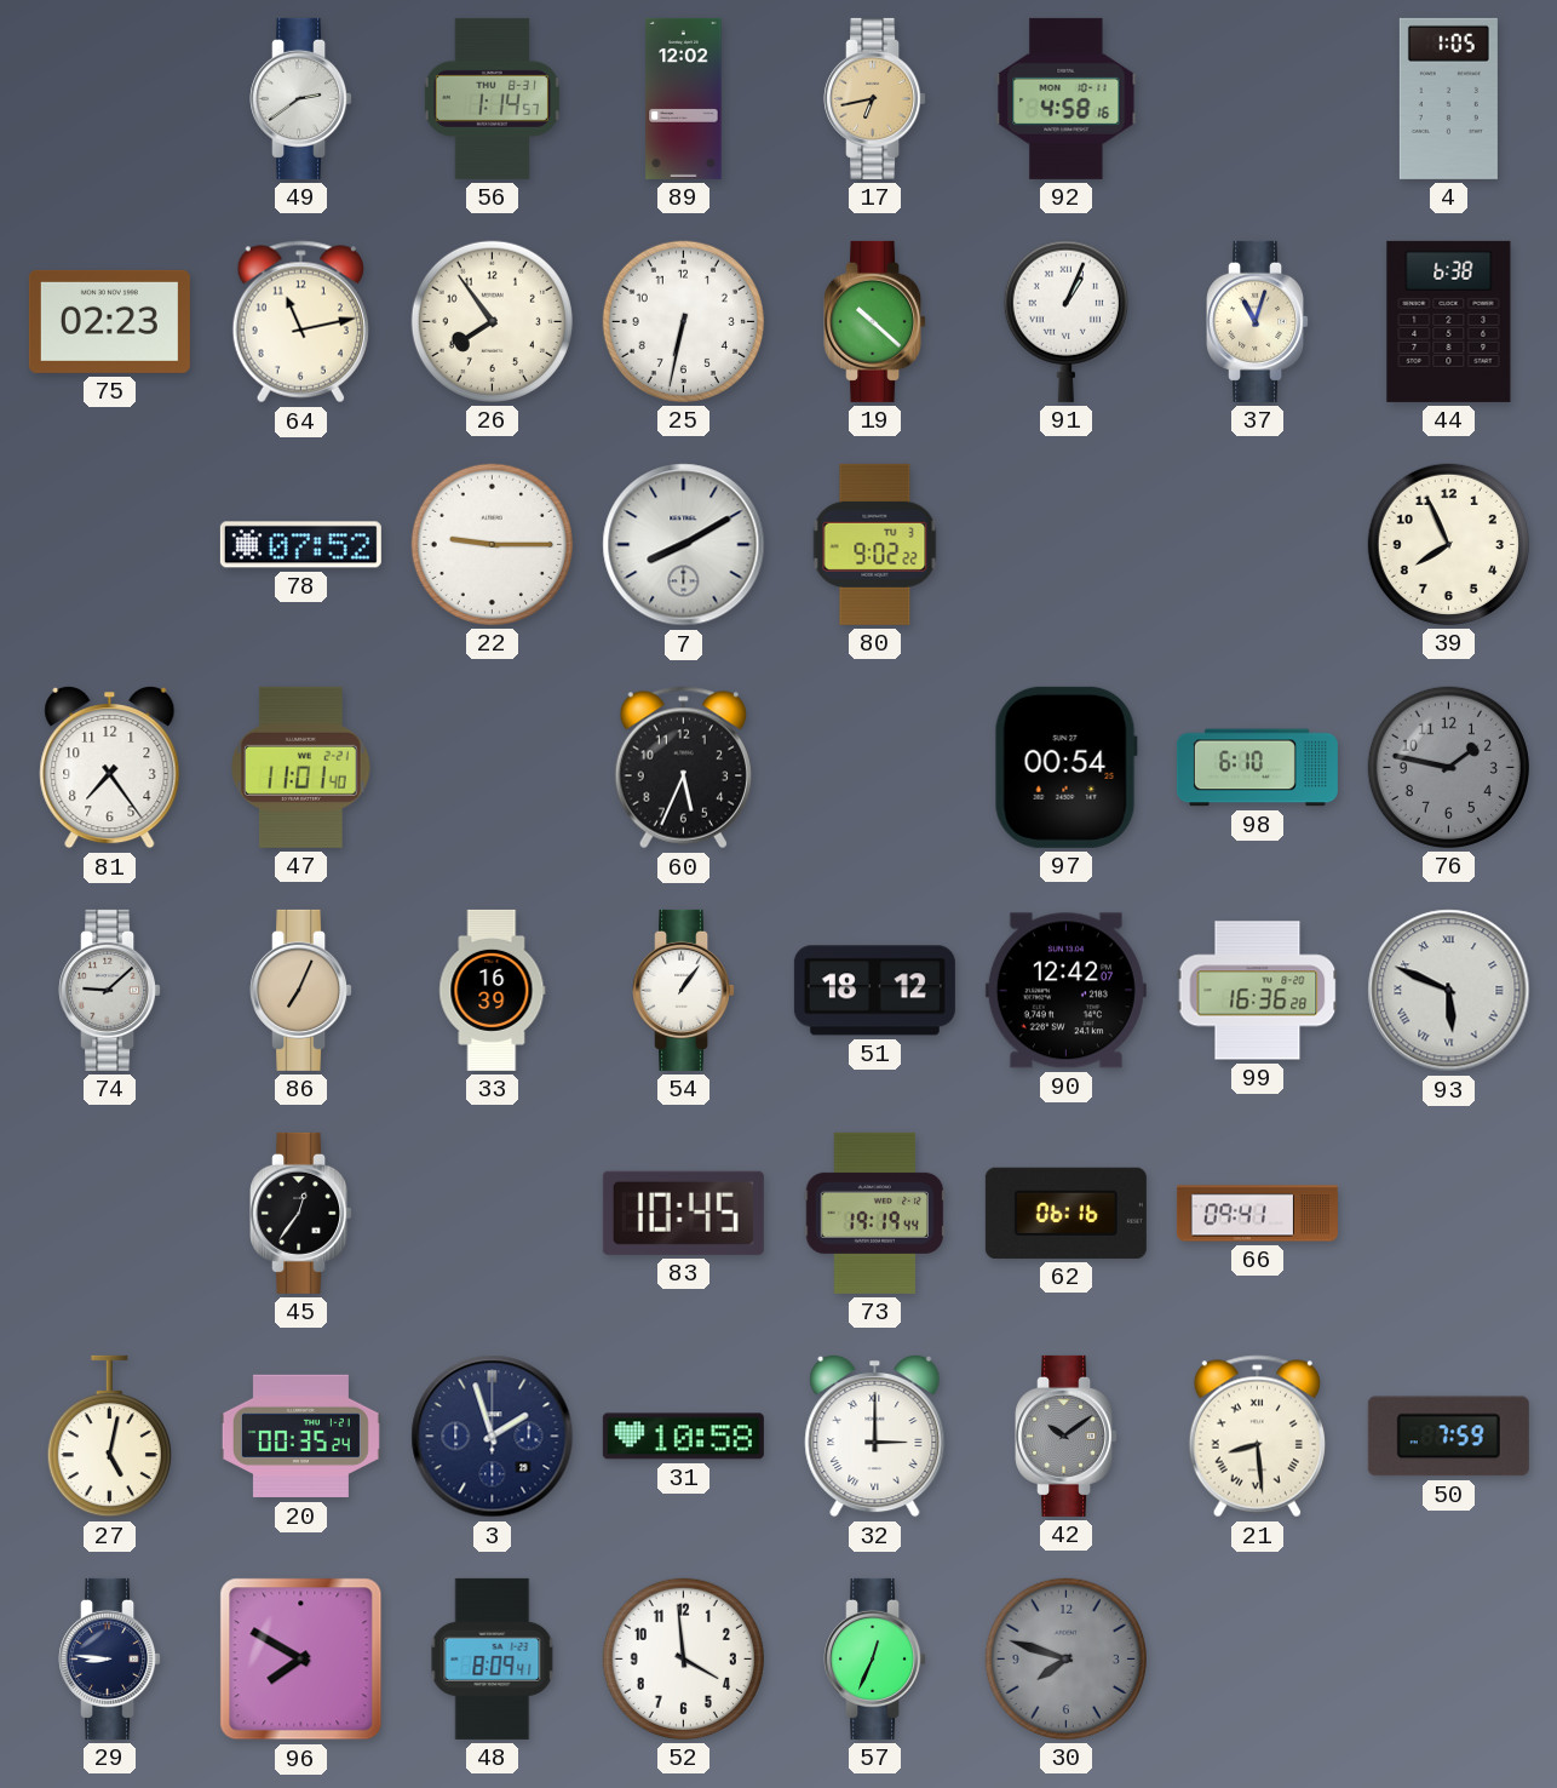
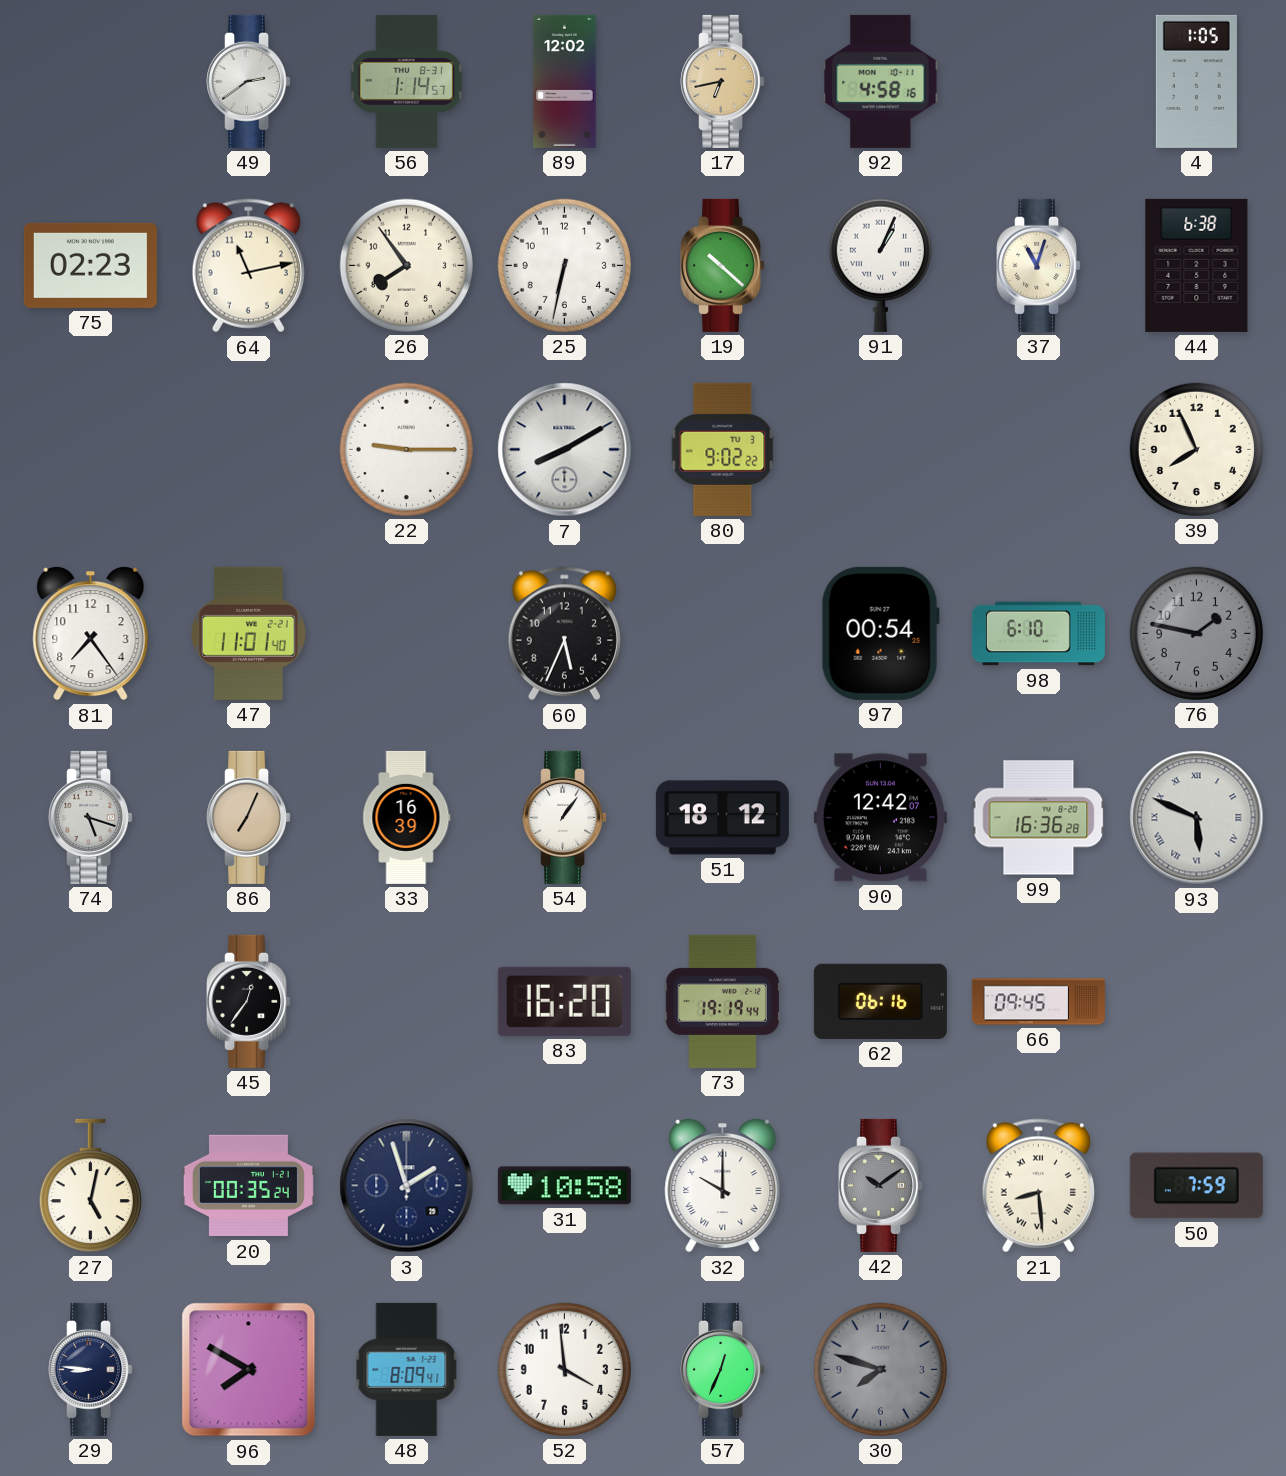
78: 07:52 -> none
74: 9:08 -> 5:18
83: 10:45 -> 16:20
66: 09:41 -> 09:45
32: 3:00 -> 10:00
